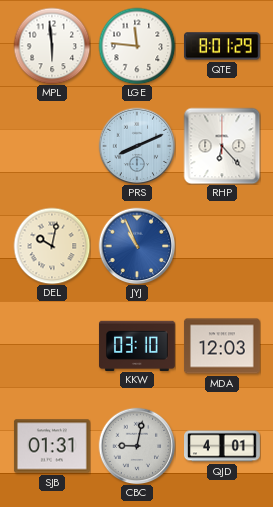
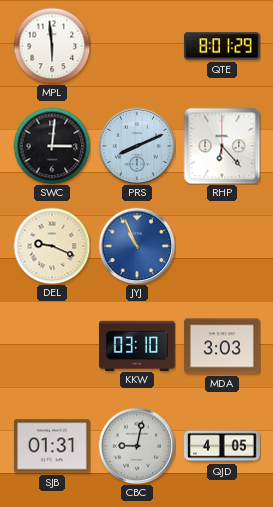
LGE: 11:46 -> none
SWC: none -> 3:01
DEL: 10:02 -> 9:19
MDA: 12:03 -> 3:03
QJD: 4:01 -> 4:05
